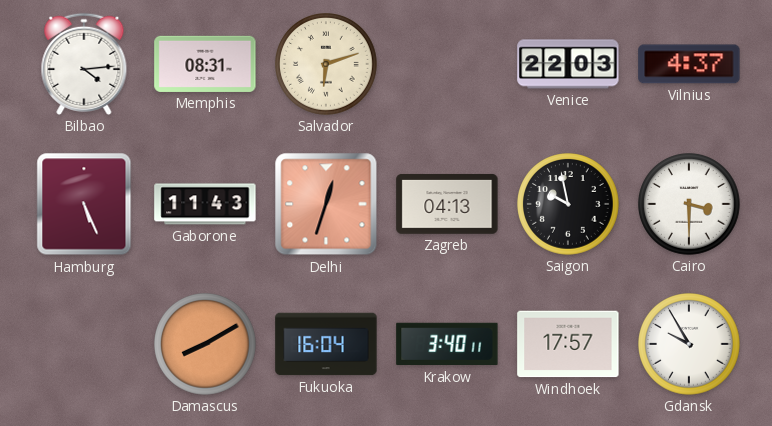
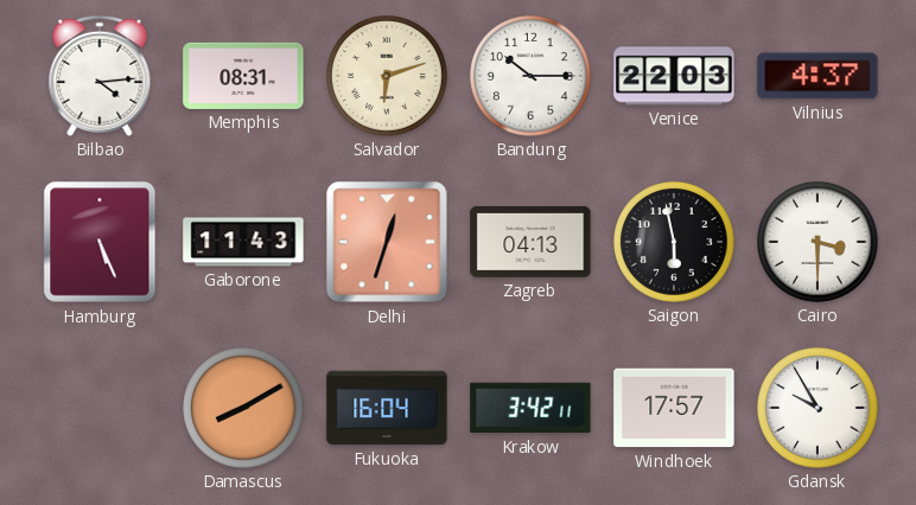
Bandung: none -> 10:15
Saigon: 9:58 -> 5:58
Krakow: 3:40 -> 3:42
